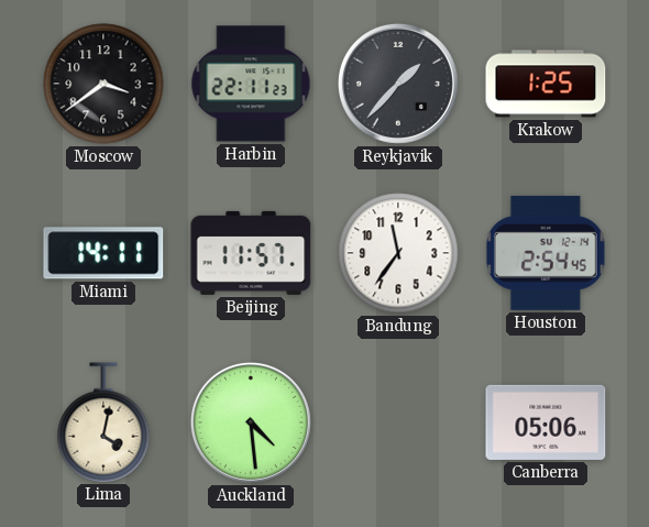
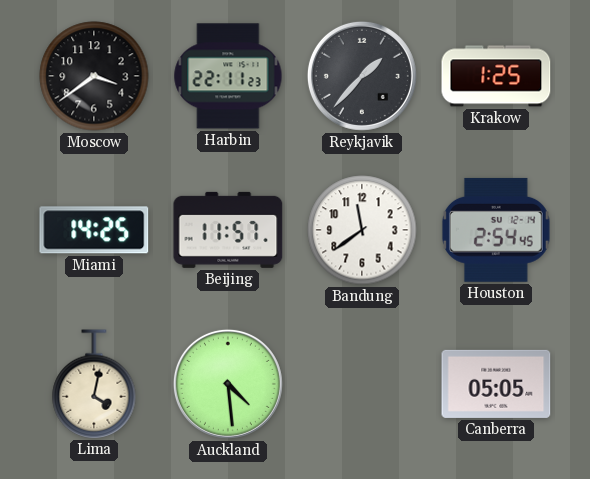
Miami: 14:11 -> 14:25
Bandung: 11:36 -> 11:39
Canberra: 05:06 -> 05:05
